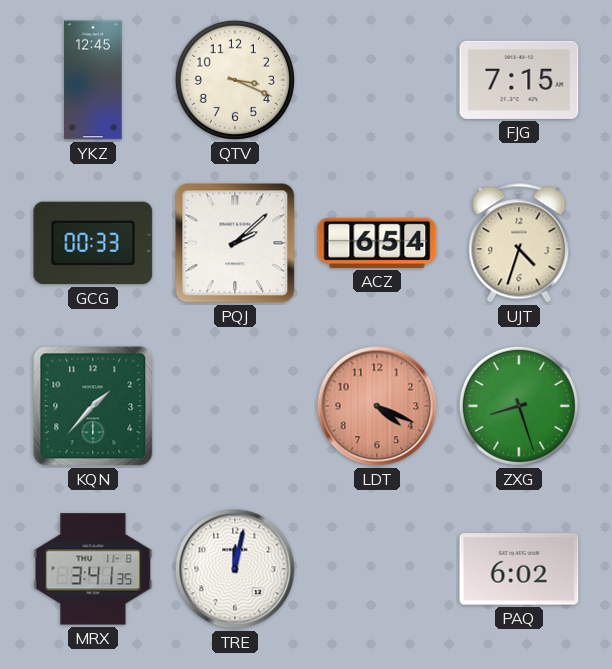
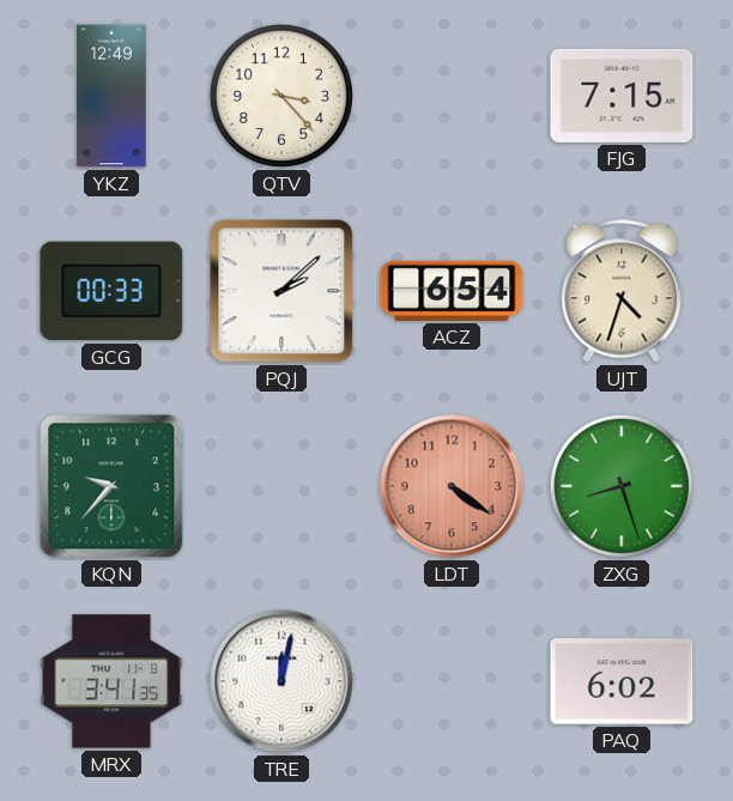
YKZ: 12:45 -> 12:49
QTV: 3:19 -> 3:23
KQN: 1:37 -> 9:37
LDT: 4:19 -> 4:21
